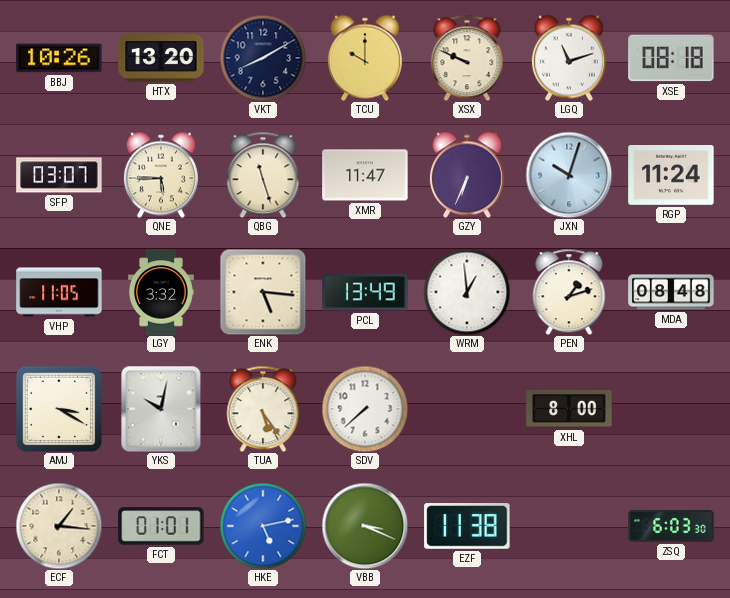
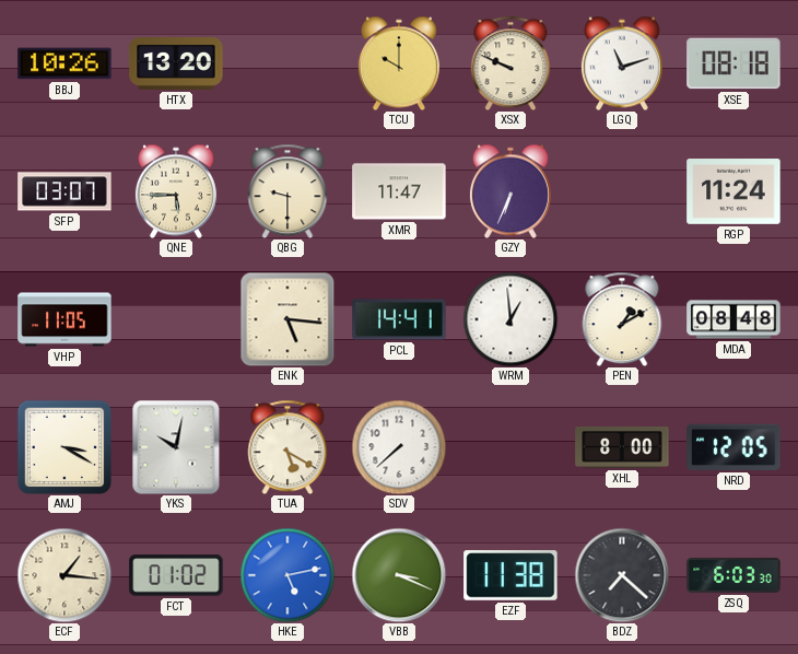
VKT: 8:10 -> none
QBG: 11:27 -> 9:30
JXN: 10:03 -> none
LGY: 3:32 -> none
PCL: 13:49 -> 14:41
PEN: 1:12 -> 1:10
TUA: 5:24 -> 5:20
NRD: none -> 12:05
FCT: 01:01 -> 01:02
BDZ: none -> 7:22
